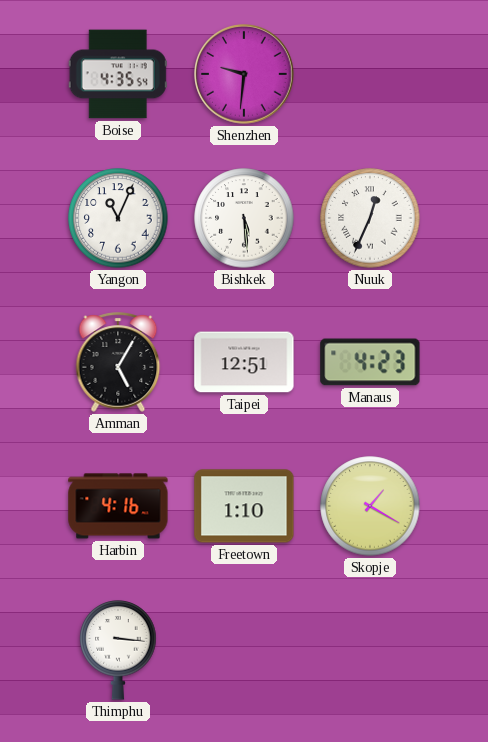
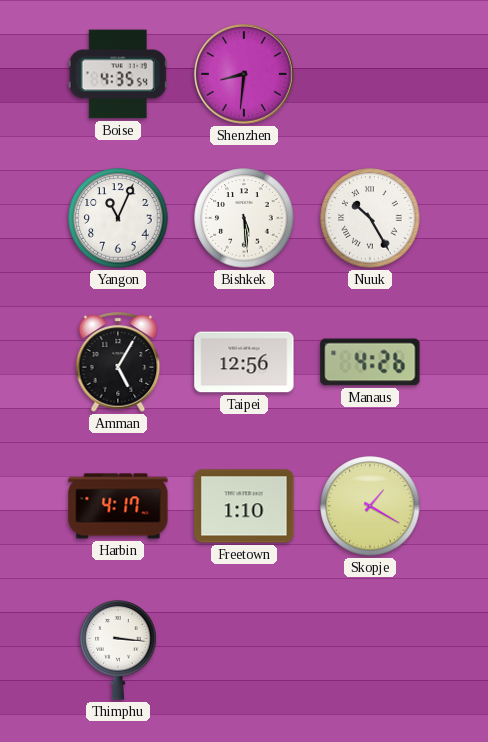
Shenzhen: 9:31 -> 8:31
Nuuk: 12:34 -> 10:25
Taipei: 12:51 -> 12:56
Manaus: 4:23 -> 4:26
Harbin: 4:16 -> 4:17
